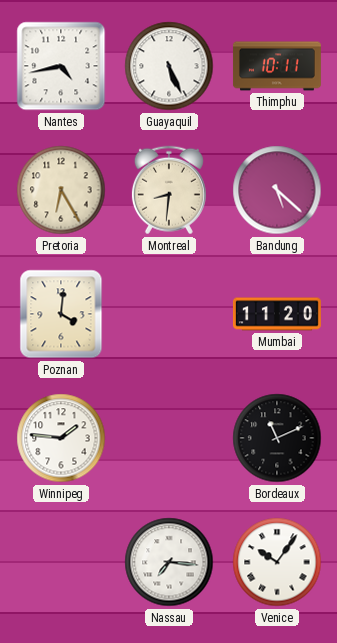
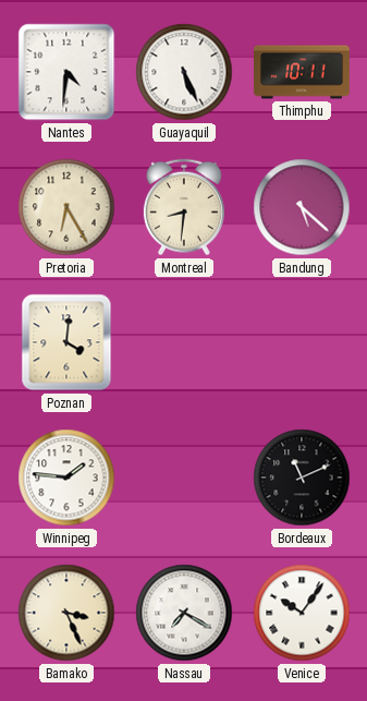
Nantes: 4:43 -> 4:31
Mumbai: 11:20 -> none
Bamako: none -> 3:26
Nassau: 7:16 -> 7:20
